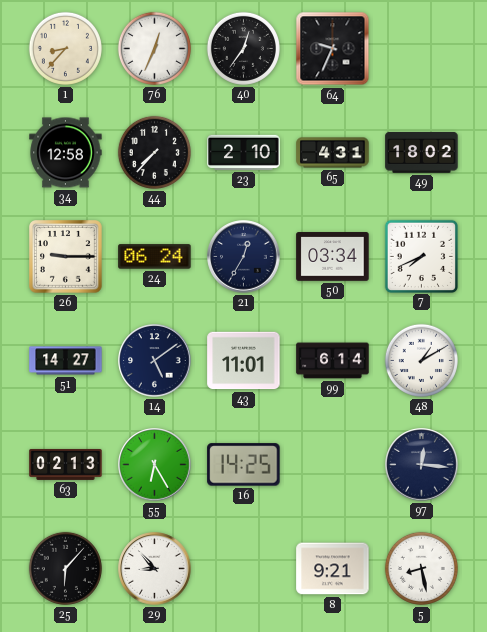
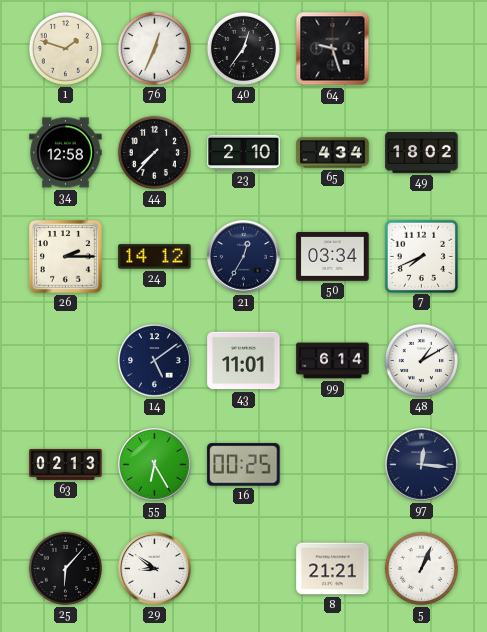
1: 8:37 -> 1:48
64: 9:34 -> 9:27
65: 4:31 -> 4:34
26: 9:15 -> 2:15
24: 06:24 -> 14:12
51: 14:27 -> none
16: 14:25 -> 00:25
29: 8:53 -> 8:51
8: 9:21 -> 21:21
5: 8:28 -> 1:04
